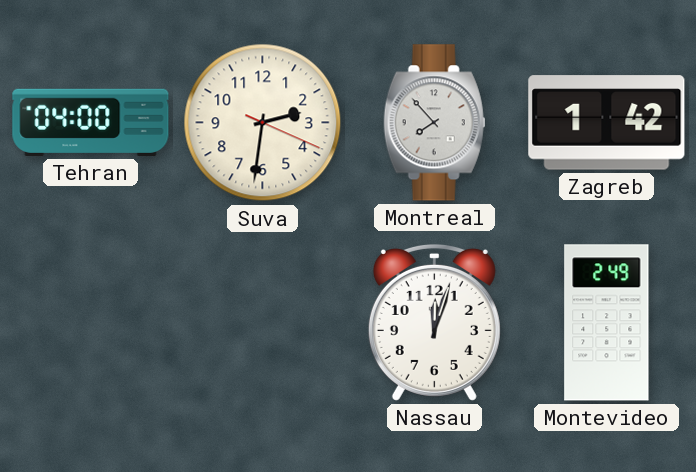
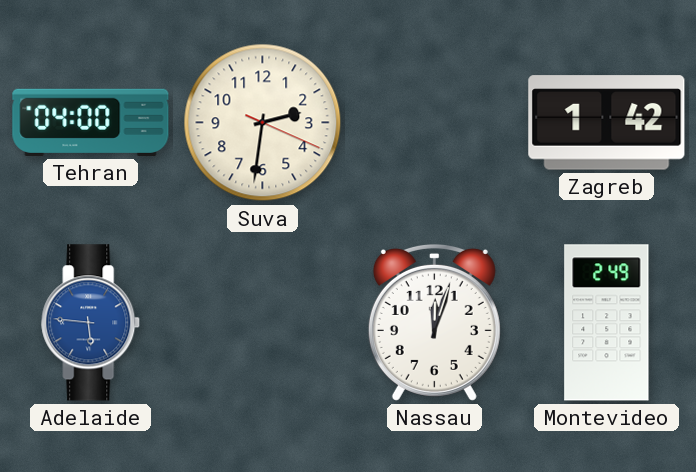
Montreal: 7:53 -> none
Adelaide: none -> 5:46
